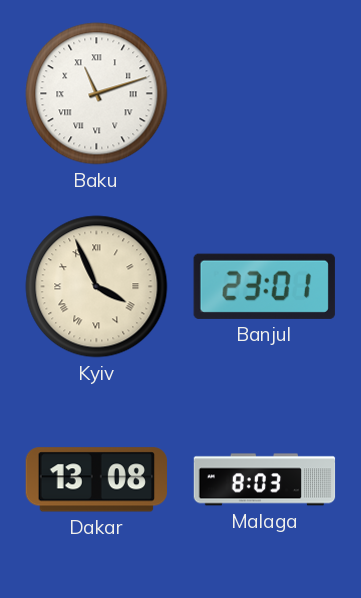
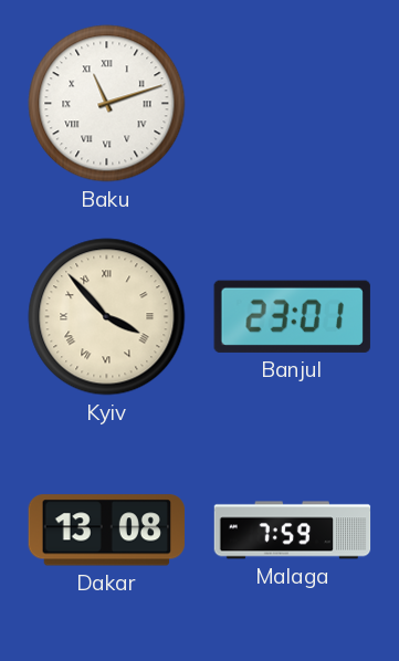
Kyiv: 3:56 -> 3:53
Malaga: 8:03 -> 7:59
